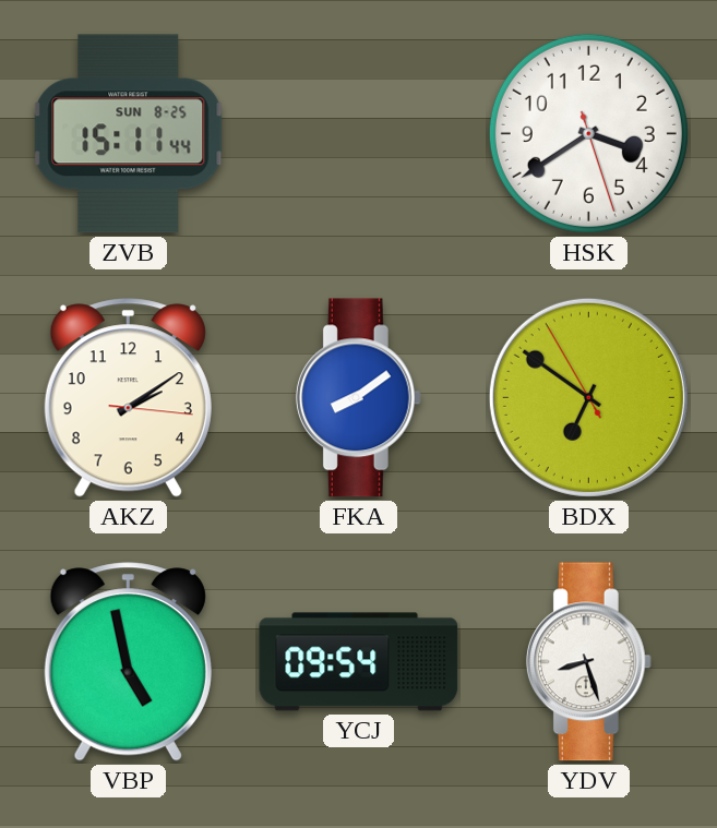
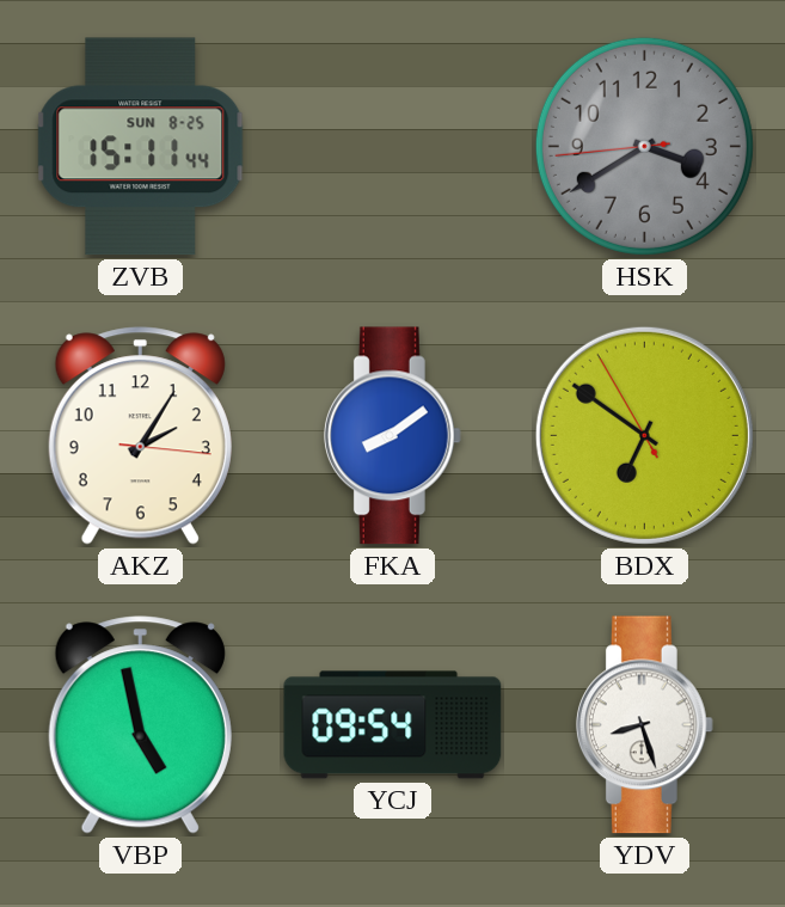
HSK: 3:39:27 -> 3:39:44
HSK dial: white -> grey
AKZ: 2:09 -> 2:05
